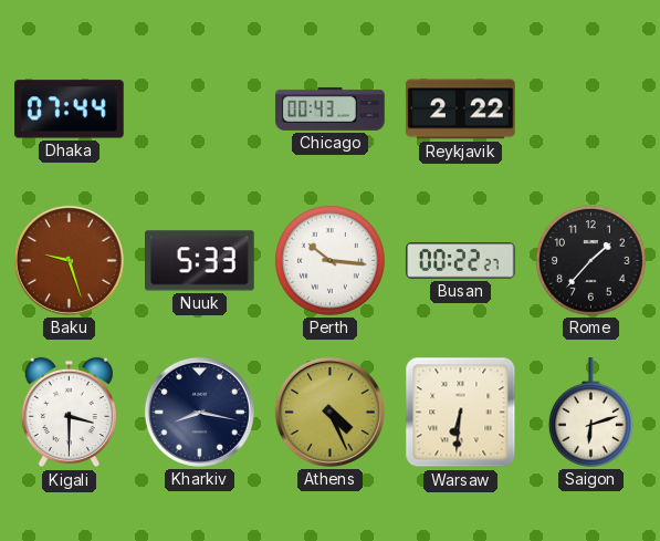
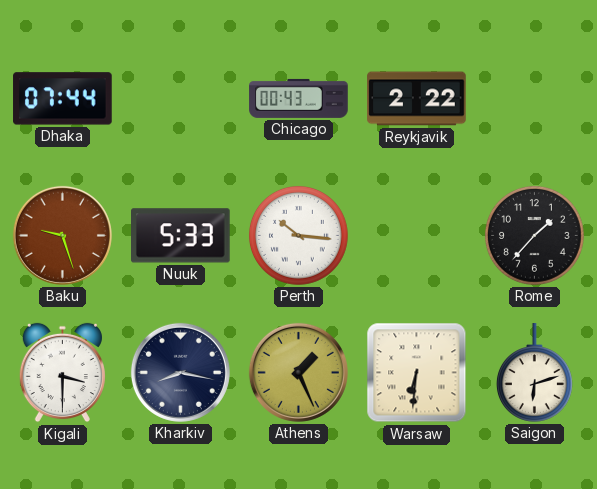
Busan: 00:22 -> none
Athens: 4:26 -> 1:26
